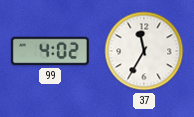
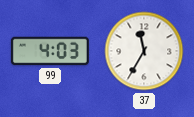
99: 4:02 -> 4:03
